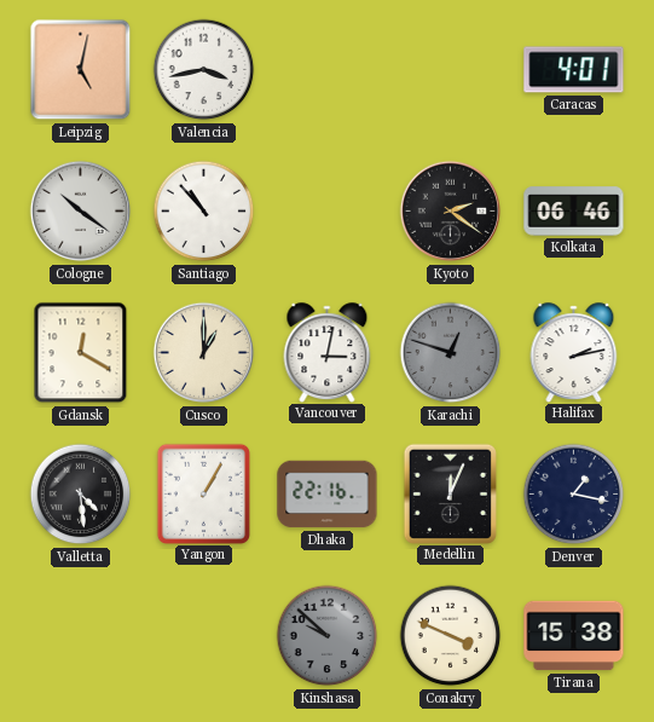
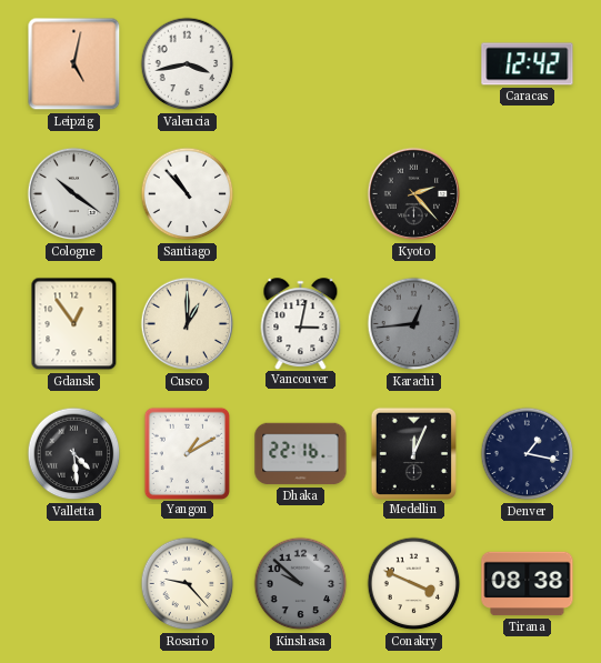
Caracas: 4:01 -> 12:42
Kyoto: 2:21 -> 2:23
Kolkata: 06:46 -> none
Gdansk: 12:20 -> 12:54
Karachi: 12:48 -> 12:44
Halifax: 2:13 -> none
Yangon: 1:05 -> 1:10
Rosario: none -> 9:23
Tirana: 15:38 -> 08:38
